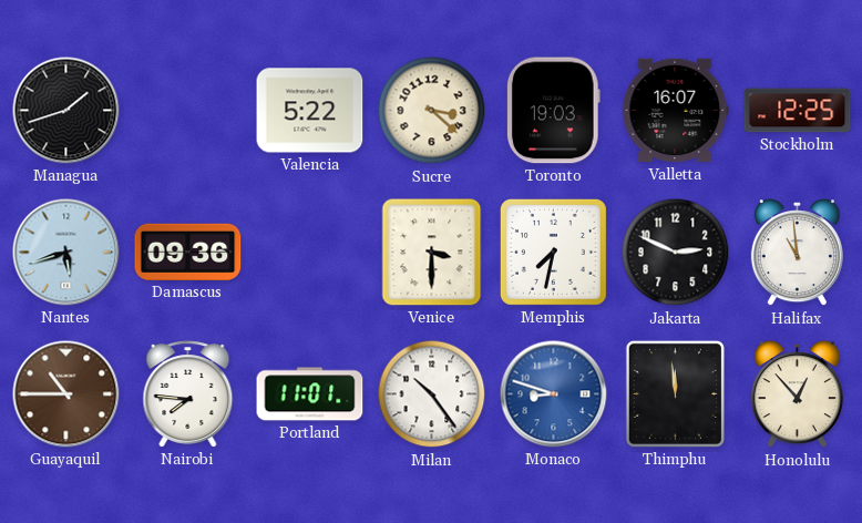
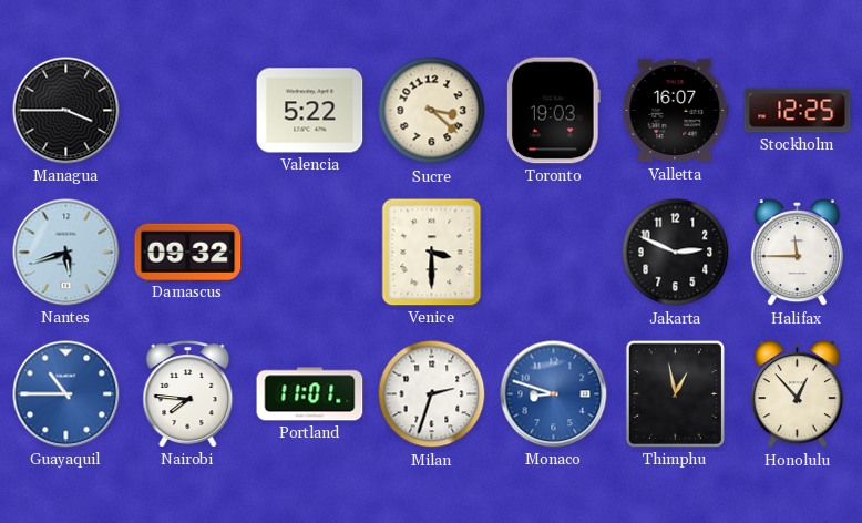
Managua: 1:42 -> 3:45
Damascus: 09:36 -> 09:32
Memphis: 7:32 -> none
Halifax: 10:59 -> 11:45
Guayaquil dial: brown -> blue
Milan: 10:24 -> 2:33
Thimphu: 11:59 -> 12:58
